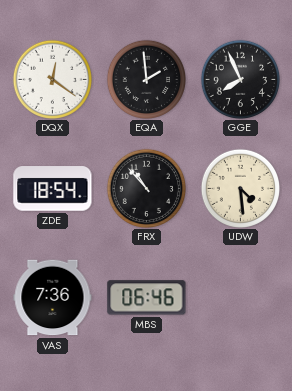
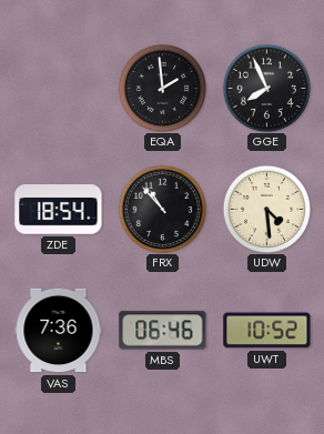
DQX: 12:21 -> none
UWT: none -> 10:52
